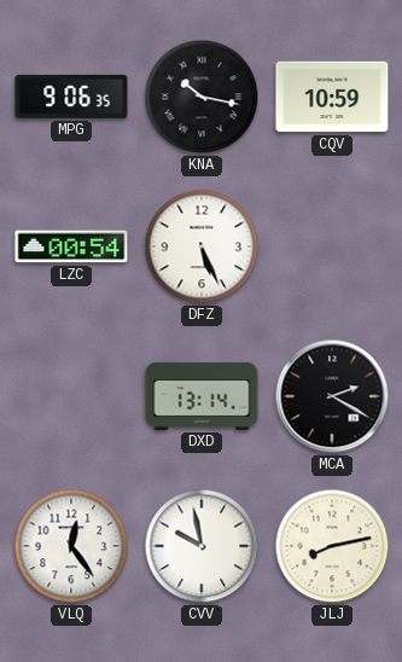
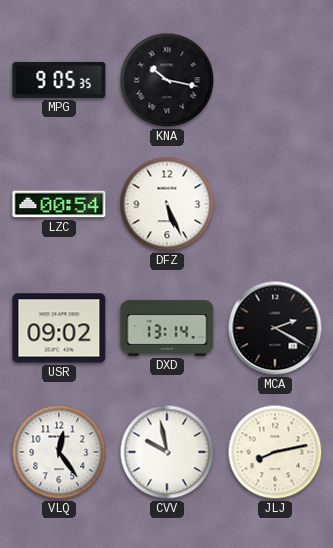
MPG: 9:06 -> 9:05
CQV: 10:59 -> none
USR: none -> 09:02
